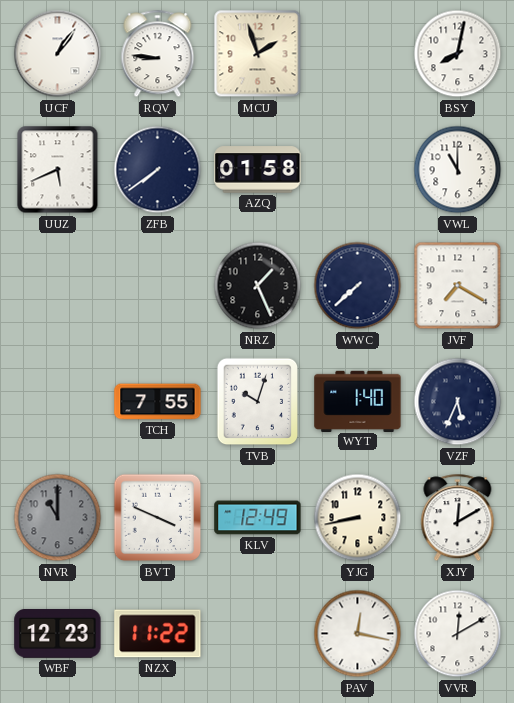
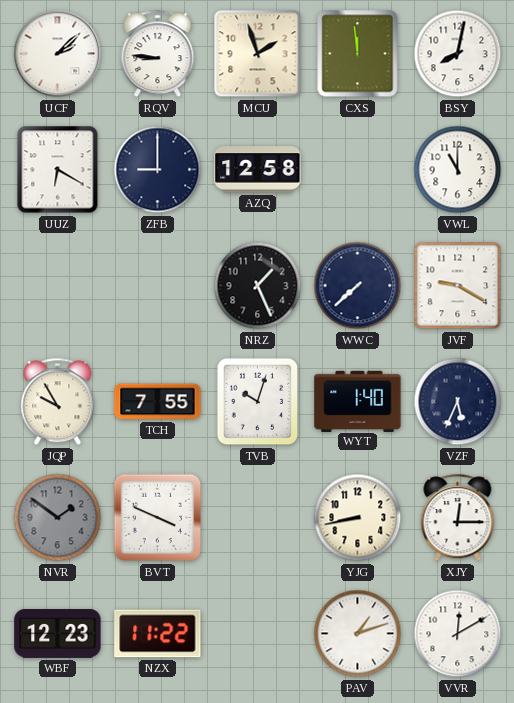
UCF: 1:06 -> 2:08
CXS: none -> 11:59
UUZ: 5:41 -> 6:20
ZFB: 7:39 -> 9:00
AZQ: 01:58 -> 12:58
JVF: 7:20 -> 9:20
JQP: none -> 9:55
NVR: 11:00 -> 1:51
KLV: 12:49 -> none
XJY: 12:10 -> 12:15
PAV: 12:17 -> 1:12
